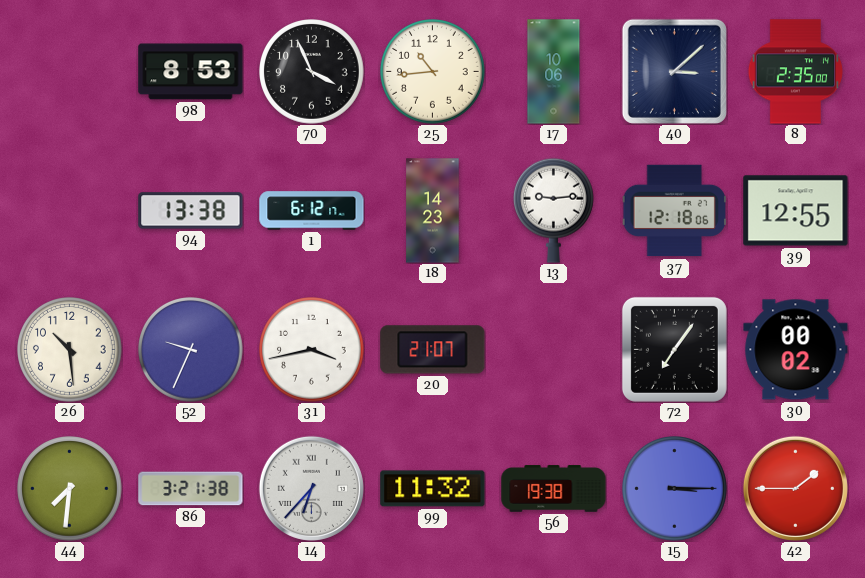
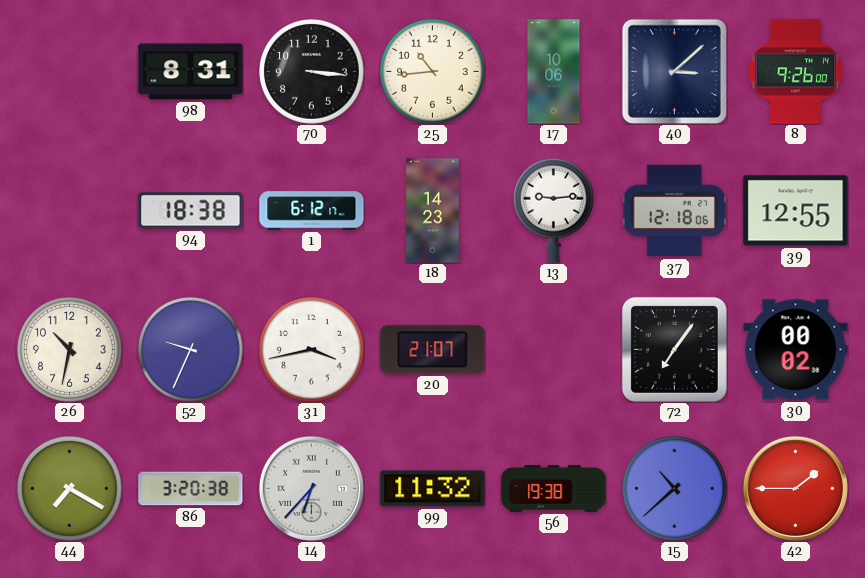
98: 8:53 -> 8:31
70: 3:56 -> 3:16
8: 2:35 -> 9:26
94: 13:38 -> 18:38
26: 10:29 -> 10:32
44: 7:31 -> 7:20
86: 3:21 -> 3:20
15: 3:15 -> 10:38
